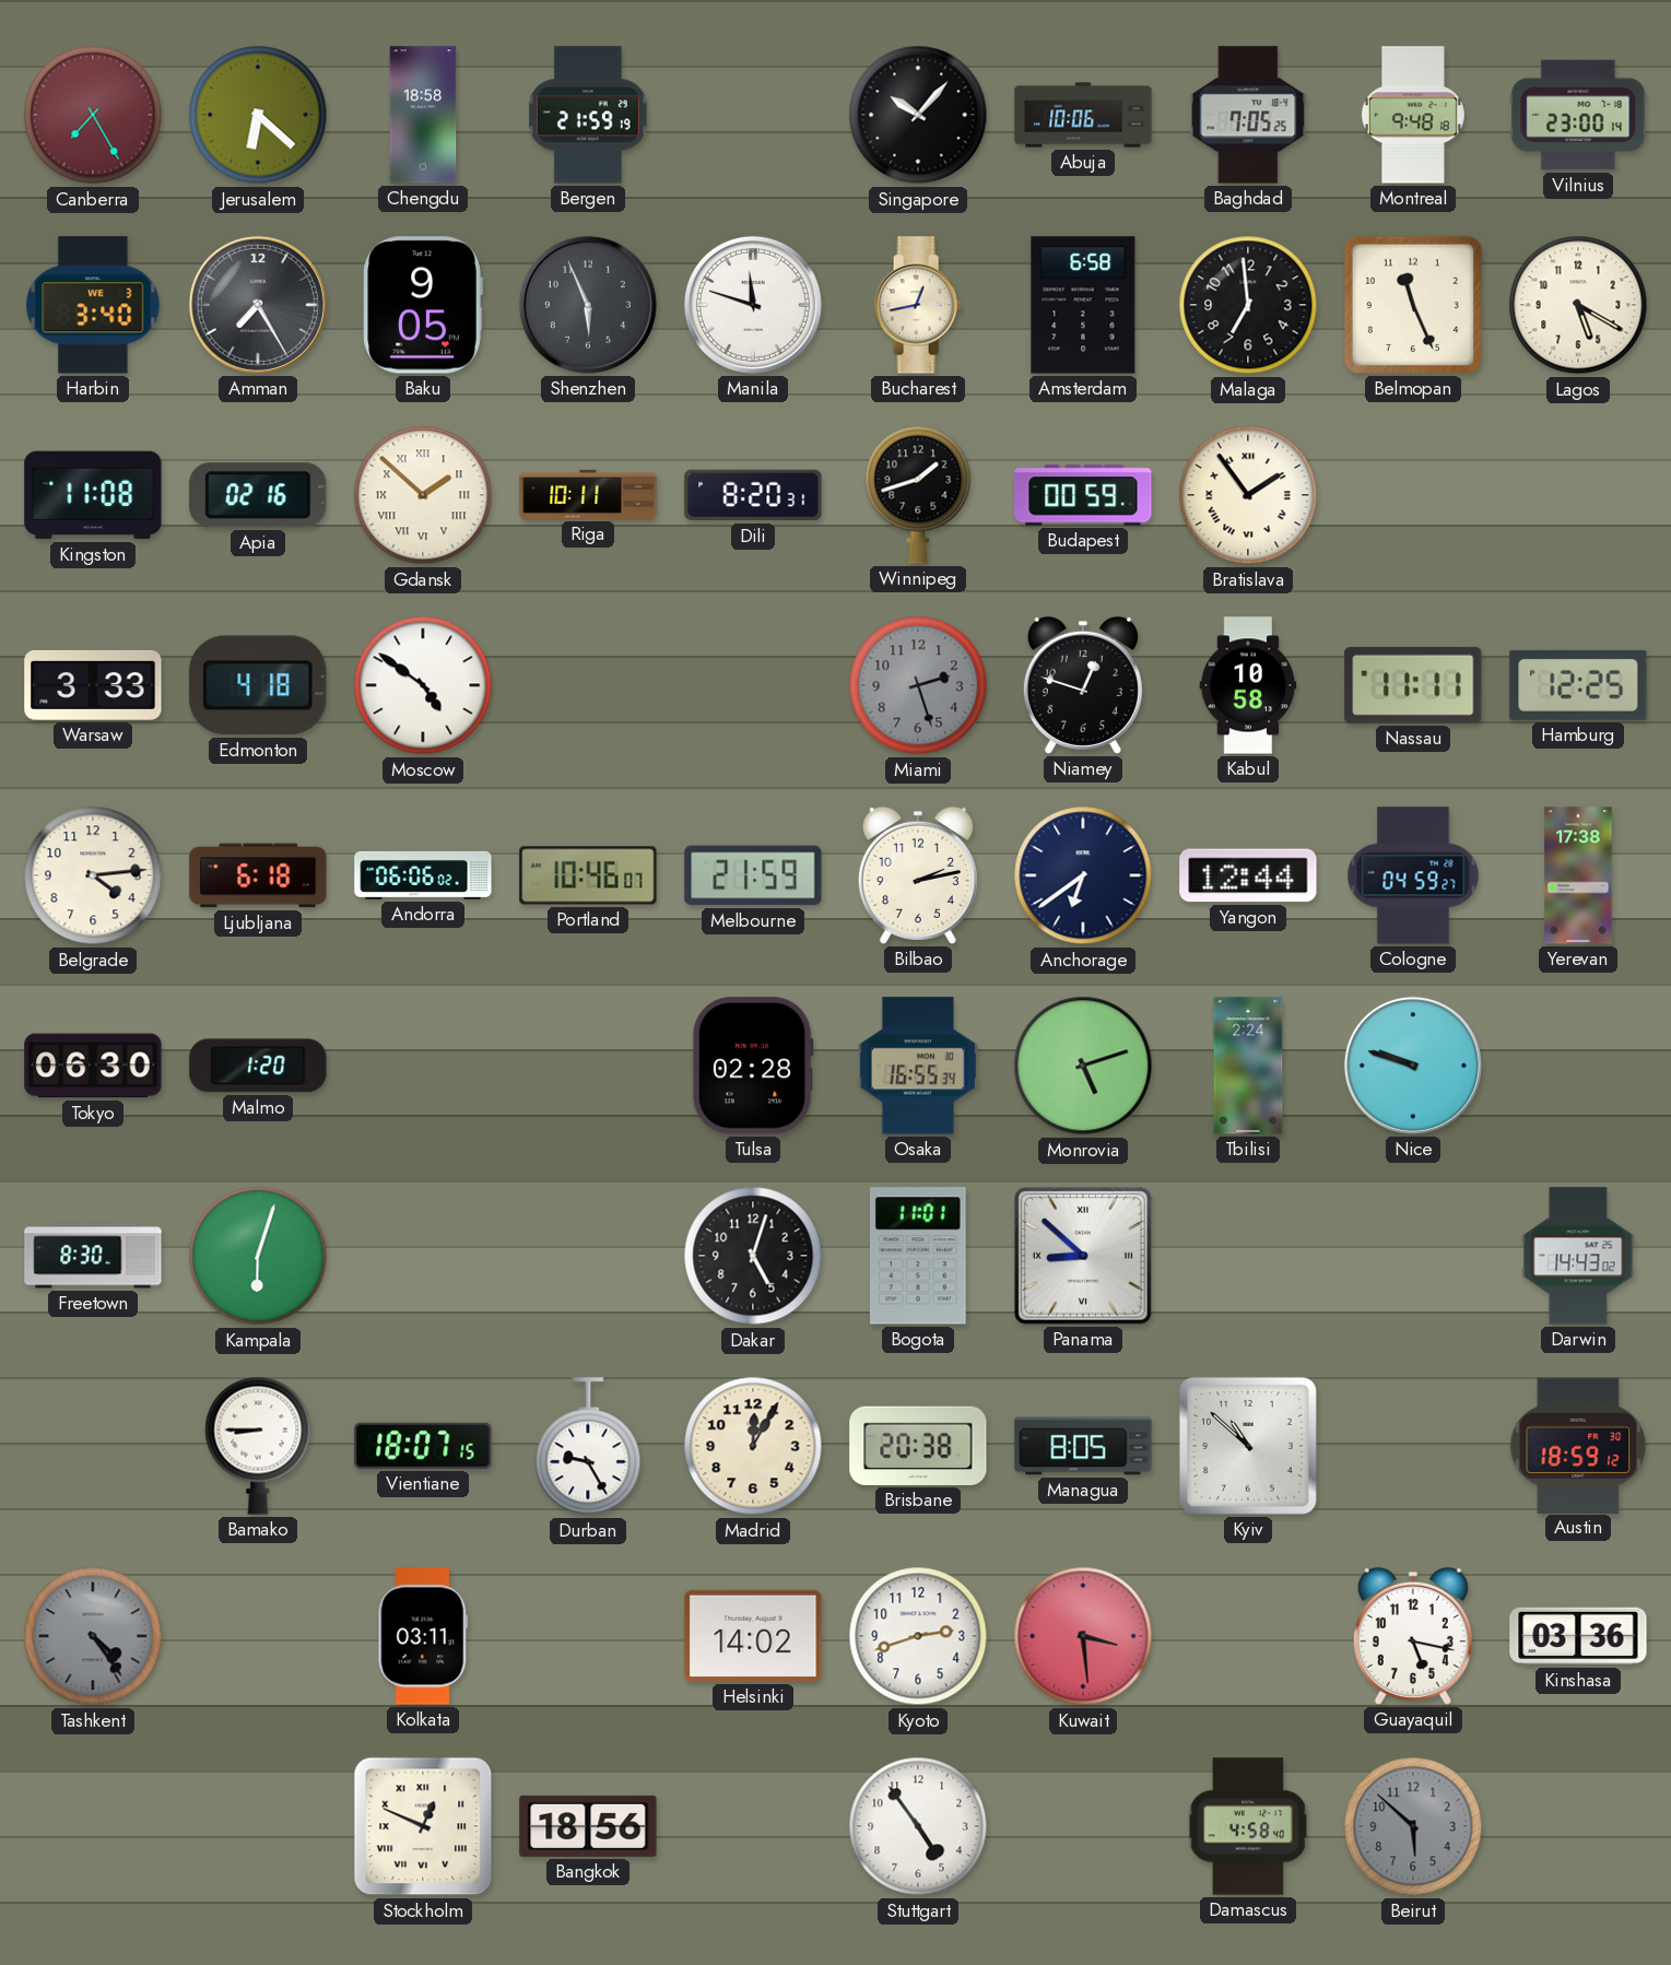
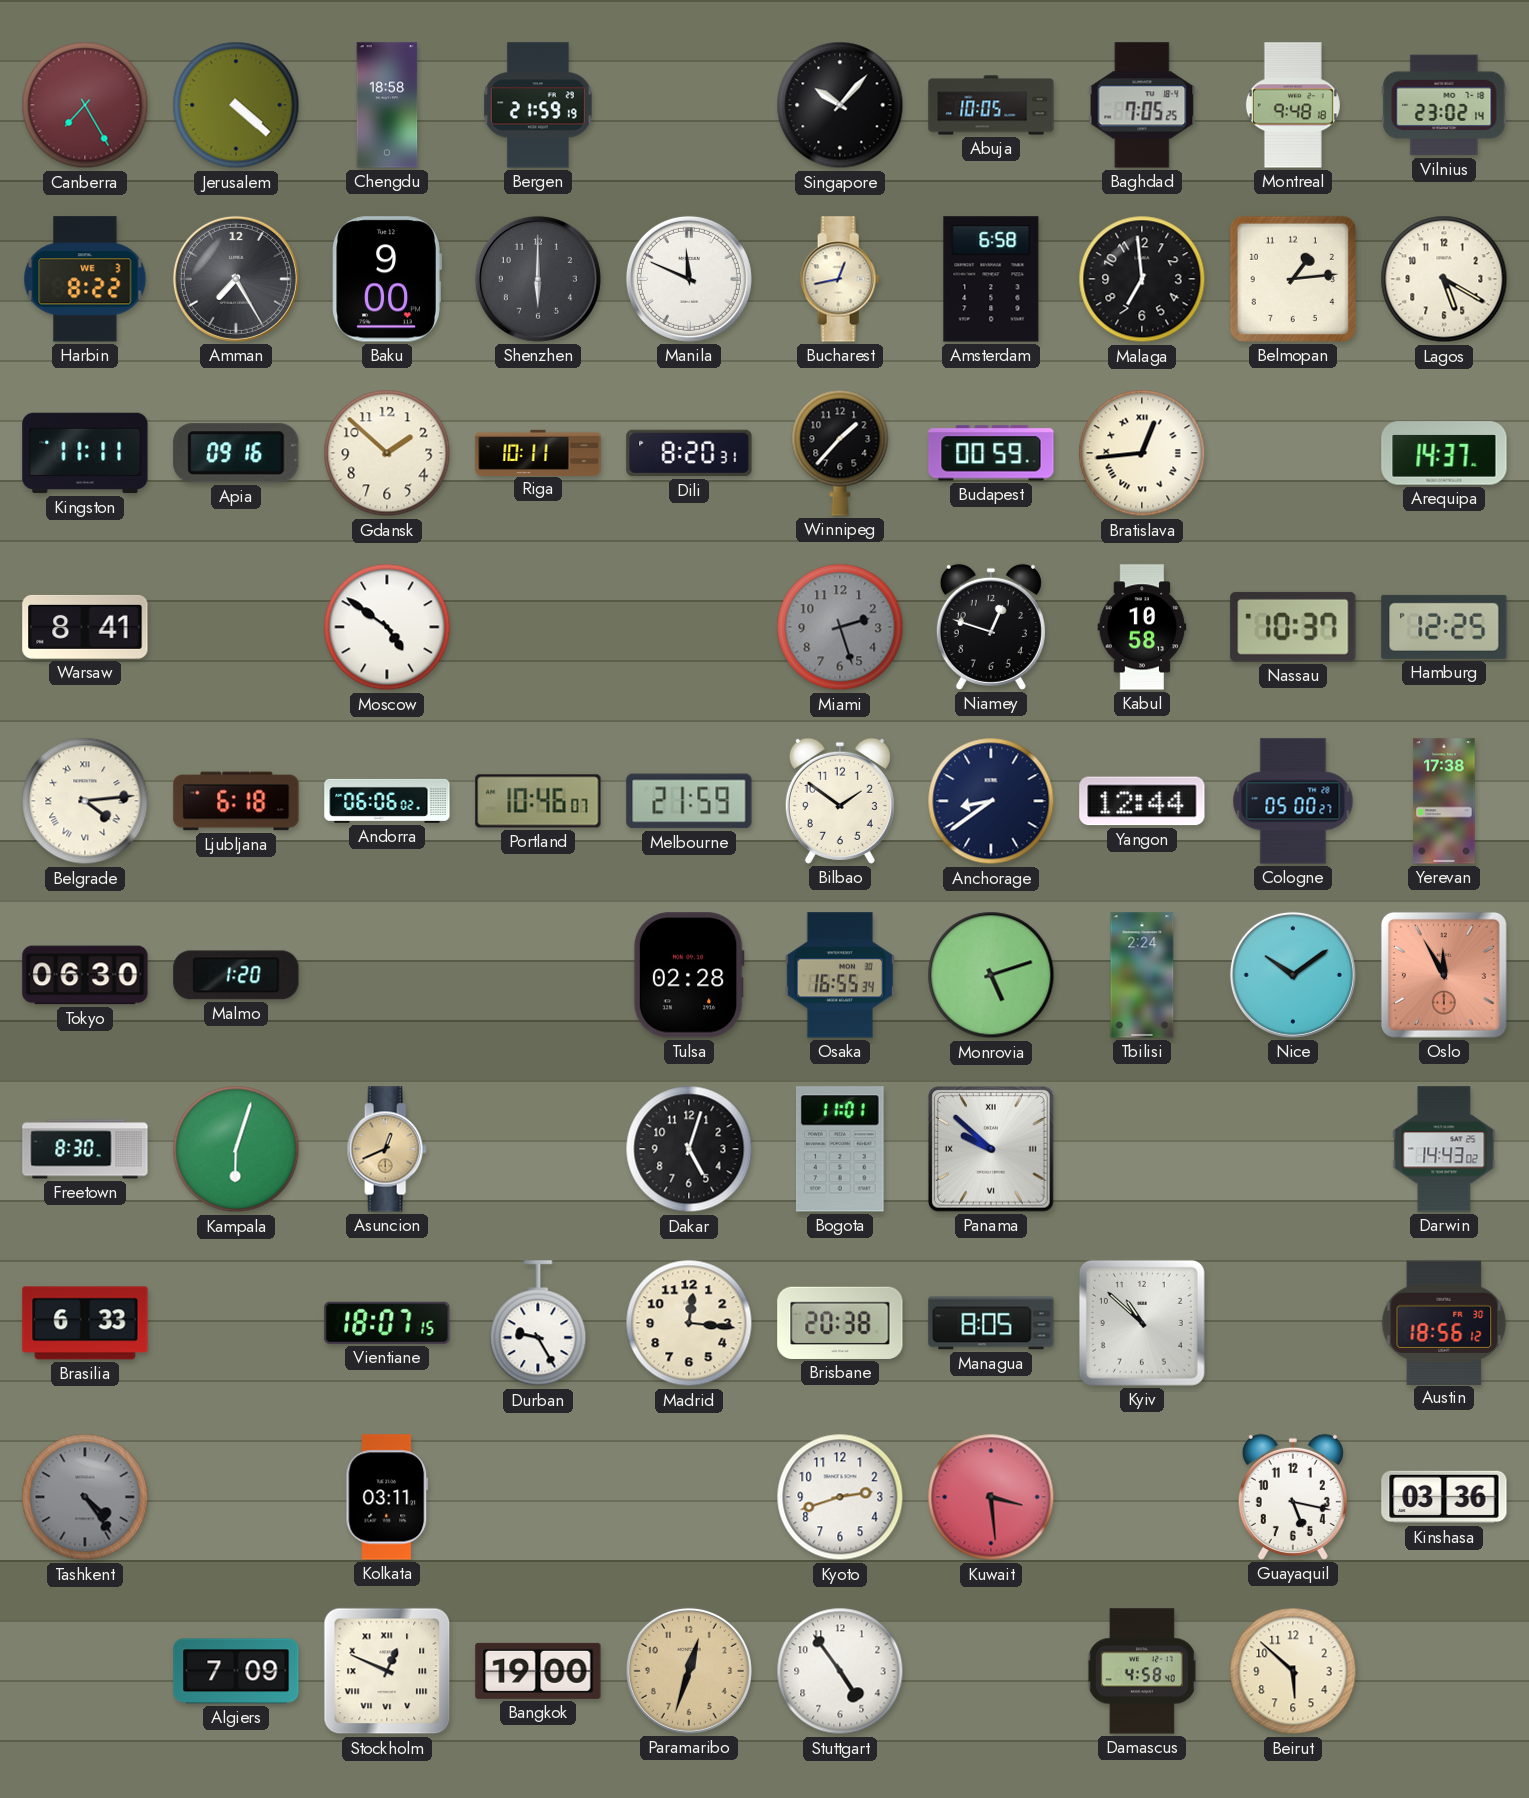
Jerusalem: 6:22 -> 4:22
Abuja: 10:06 -> 10:05
Vilnius: 23:00 -> 23:02
Harbin: 3:40 -> 8:22
Baku: 9:05 -> 9:00
Shenzhen: 5:56 -> 6:00
Manila: 11:48 -> 11:49
Belmopan: 11:26 -> 1:14
Kingston: 11:08 -> 11:11
Apia: 02:16 -> 09:16
Gdansk numerals: Roman -> Arabic
Winnipeg: 1:42 -> 1:37
Bratislava: 1:54 -> 12:44
Arequipa: none -> 14:37
Warsaw: 3:33 -> 8:41
Edmonton: 4:18 -> none
Nassau: 11:11 -> 10:37
Belgrade numerals: Arabic -> Roman
Bilbao: 2:13 -> 1:51
Anchorage: 6:39 -> 8:39
Cologne: 04:59 -> 05:00
Nice: 9:48 -> 10:09
Oslo: none -> 11:55
Asuncion: none -> 12:41
Panama: 8:52 -> 9:52
Brasilia: none -> 6:33
Bamako: 8:45 -> none
Madrid: 12:05 -> 12:16
Austin: 18:59 -> 18:56
Helsinki: 14:02 -> none
Algiers: none -> 7:09
Bangkok: 18:56 -> 19:00
Paramaribo: none -> 12:33
Beirut dial: grey -> cream
